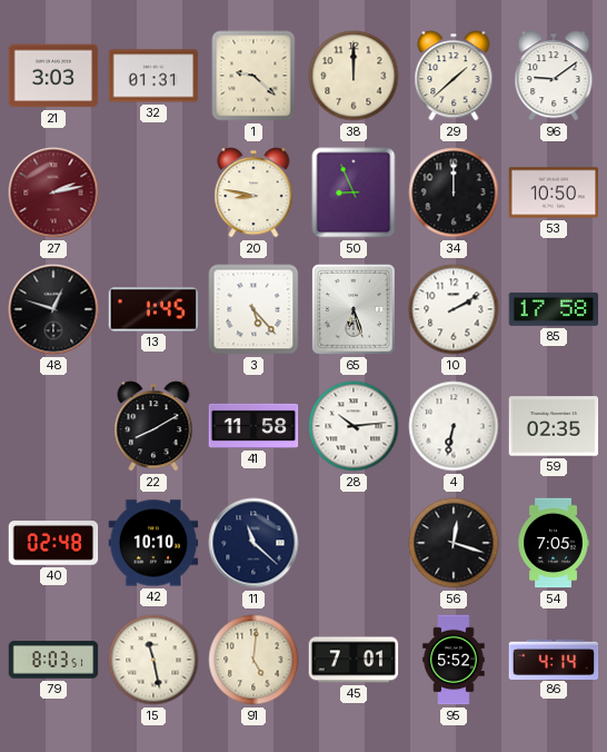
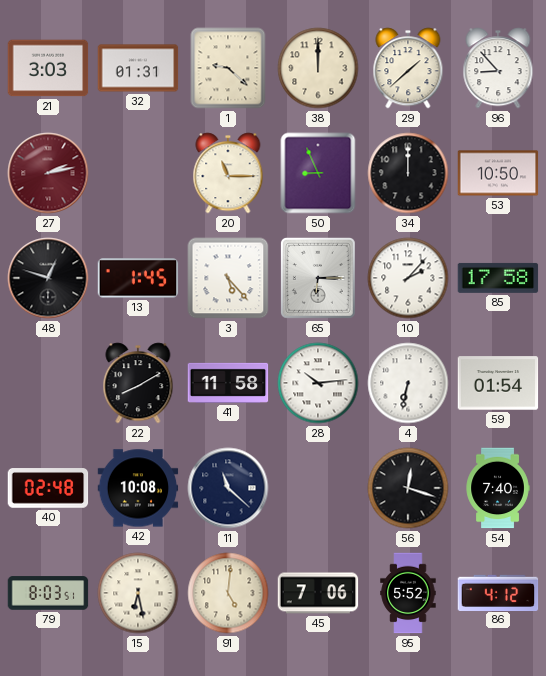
96: 9:09 -> 8:53
20: 8:47 -> 11:15
65: 6:27 -> 6:15
10: 2:10 -> 2:07
59: 02:35 -> 01:54
42: 10:10 -> 10:08
54: 7:05 -> 7:40
15: 11:28 -> 6:28
45: 7:01 -> 7:06
86: 4:14 -> 4:12
